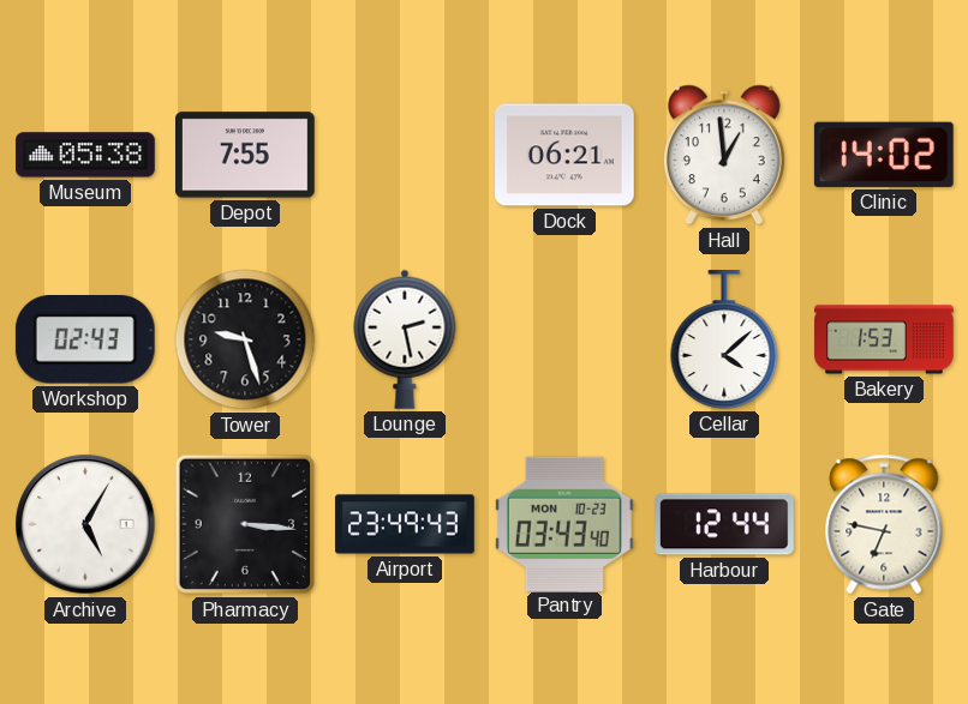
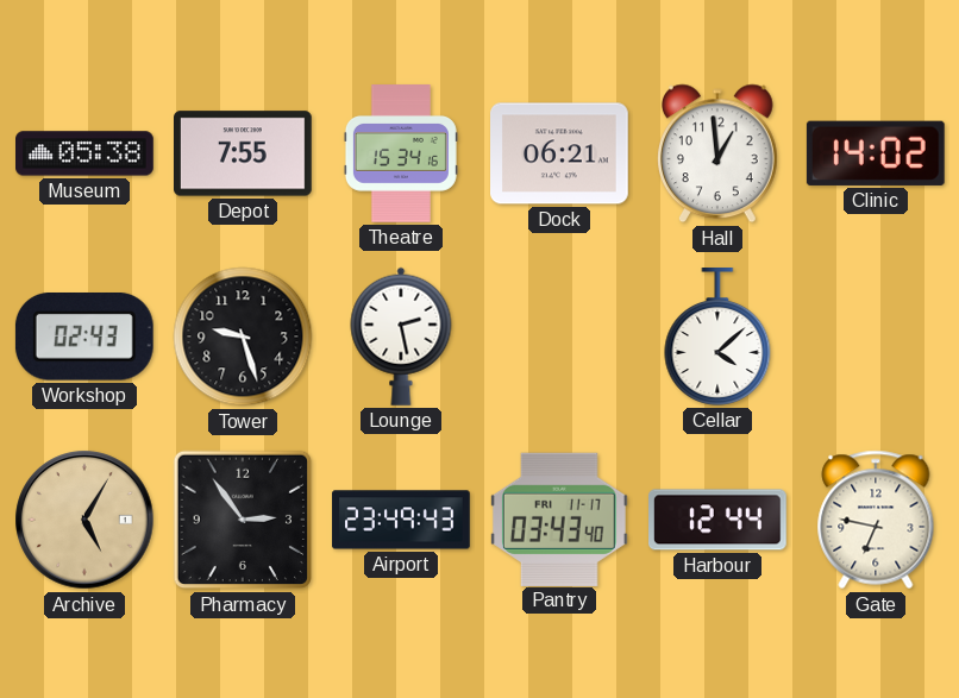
Theatre: none -> 15:34
Bakery: 1:53 -> none
Archive dial: white -> champagne
Pharmacy: 3:16 -> 2:54
Pantry date: MON 10-23 -> FRI 11-17
